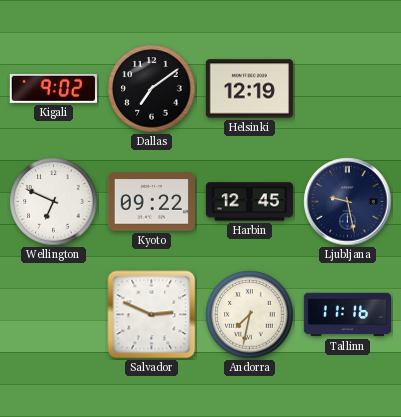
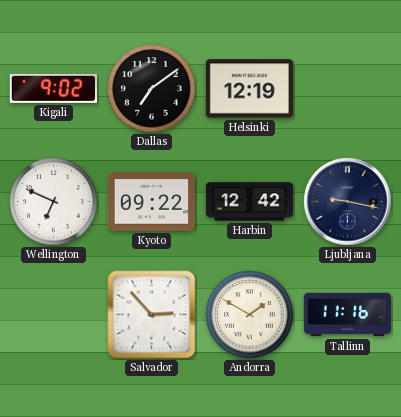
Harbin: 12:45 -> 12:42
Ljubljana: 9:28 -> 9:17
Salvador: 2:49 -> 2:53
Andorra: 7:32 -> 1:50
